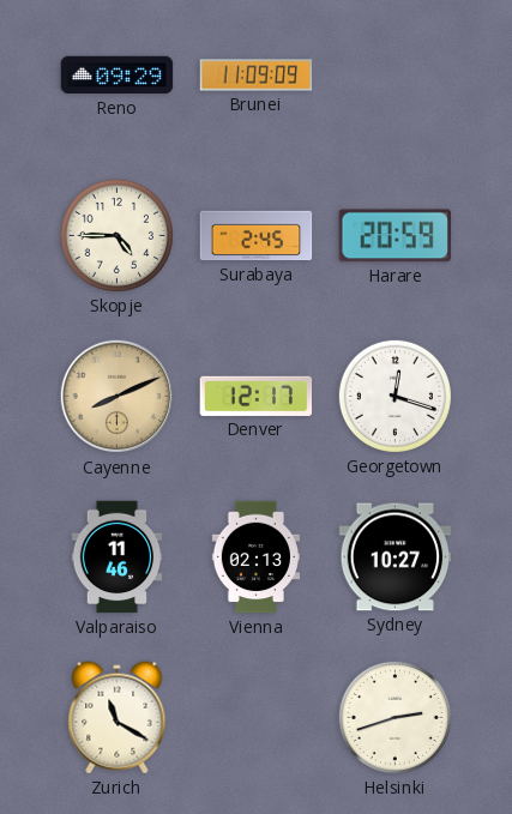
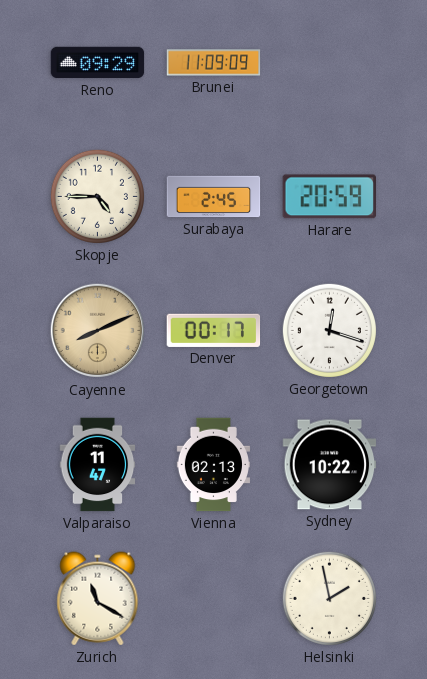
Denver: 12:17 -> 00:17
Valparaiso: 11:46 -> 11:47
Sydney: 10:27 -> 10:22
Helsinki: 2:42 -> 1:58
